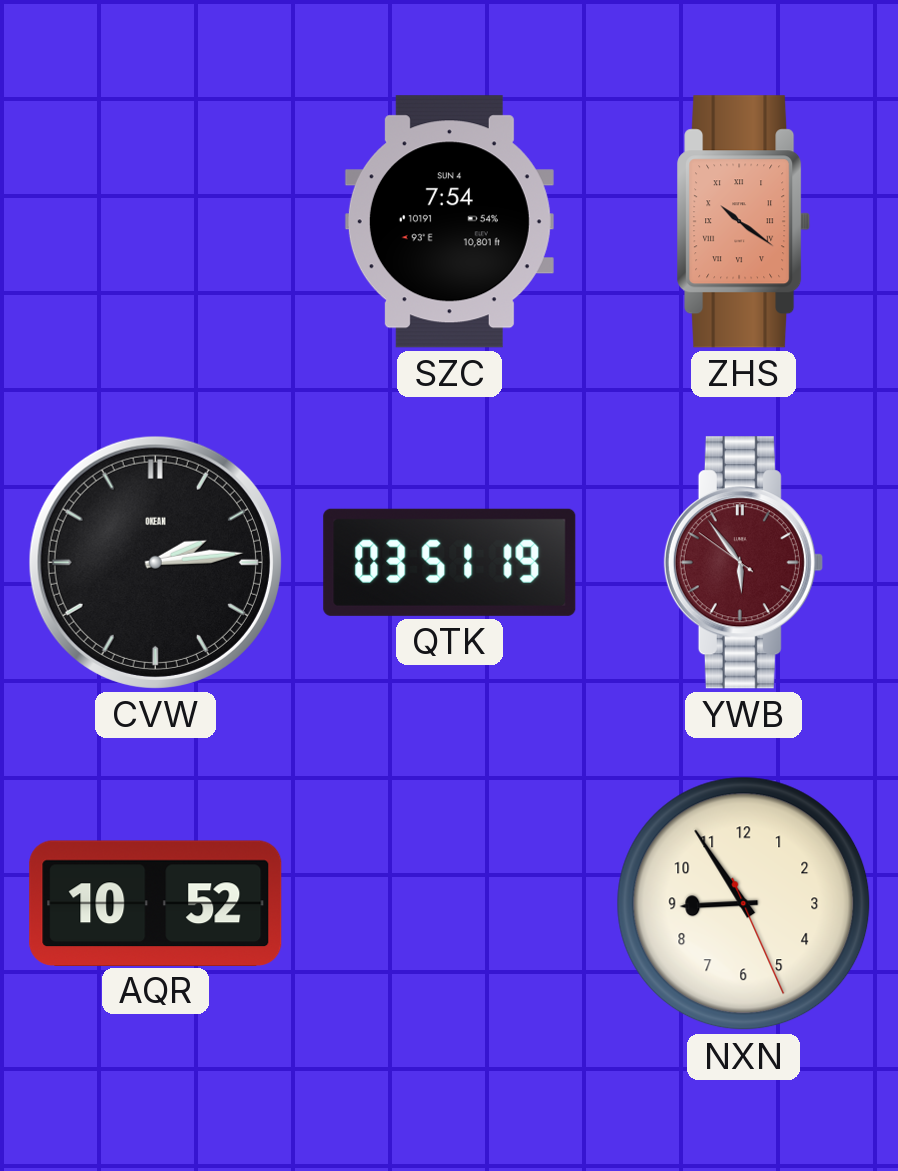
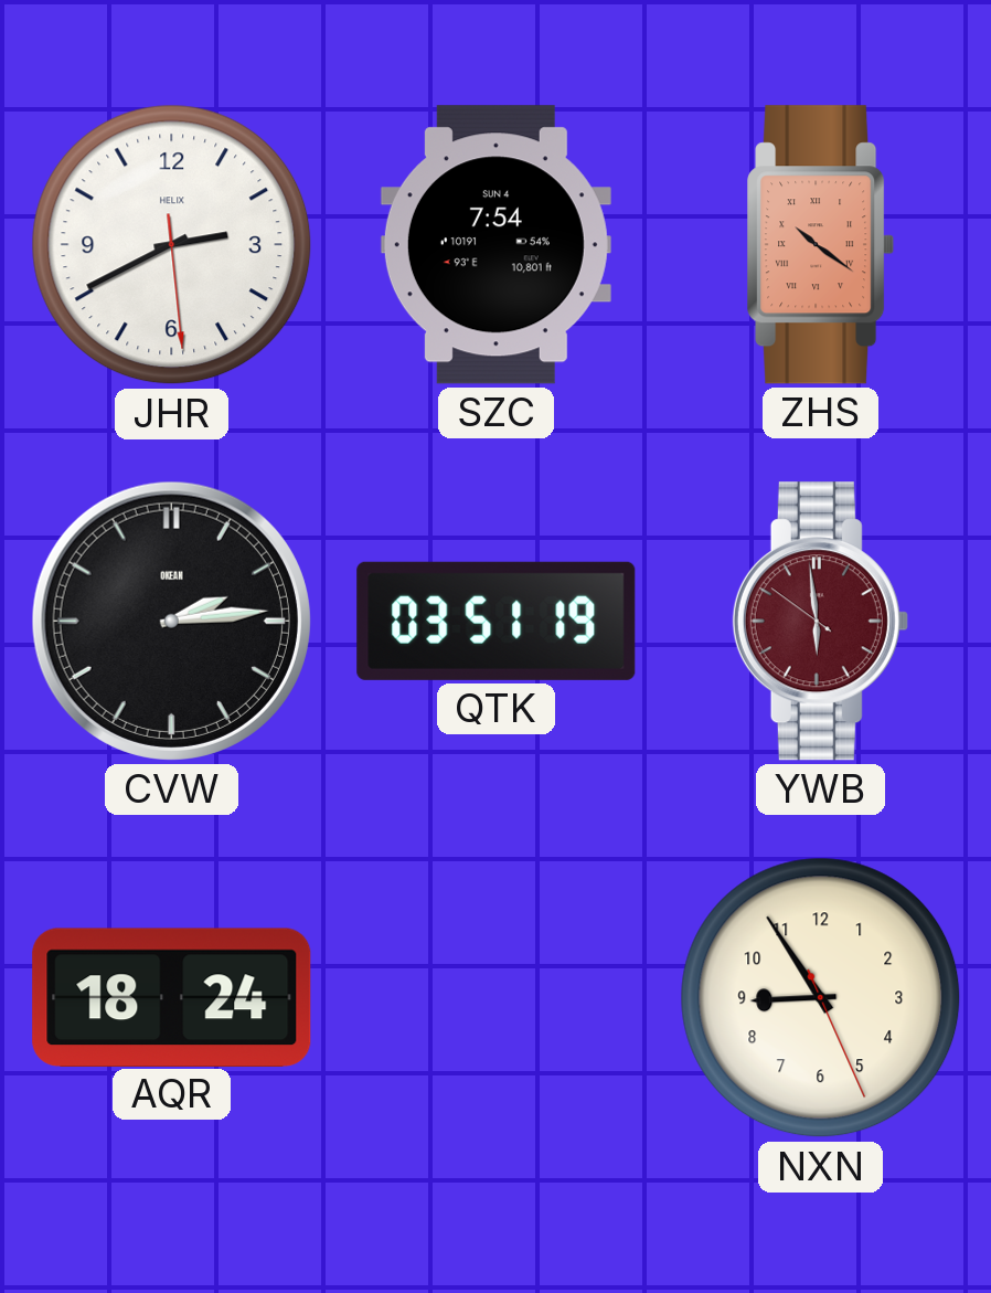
JHR: none -> 2:40
YWB: 5:53 -> 5:58
AQR: 10:52 -> 18:24
